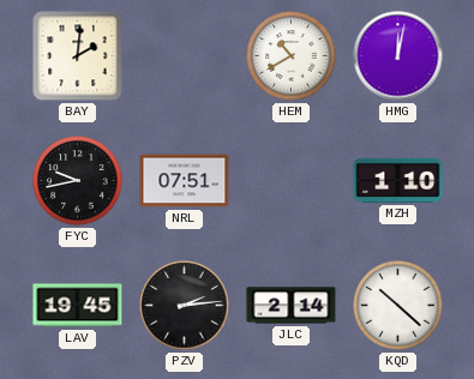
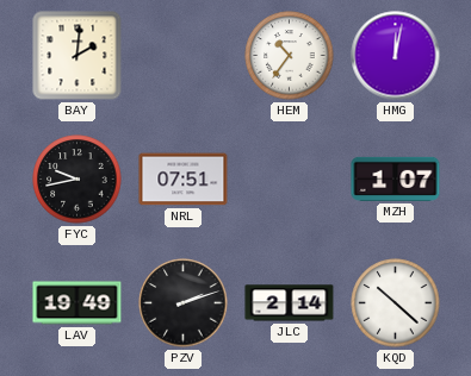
HEM: 10:40 -> 10:36
MZH: 1:10 -> 1:07
LAV: 19:45 -> 19:49
PZV: 2:14 -> 2:12
